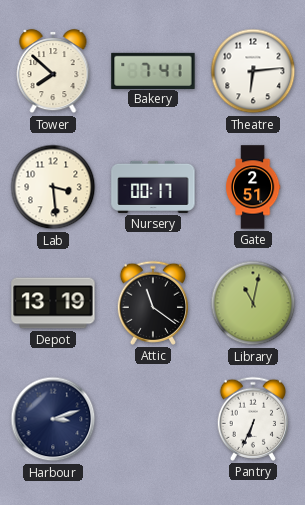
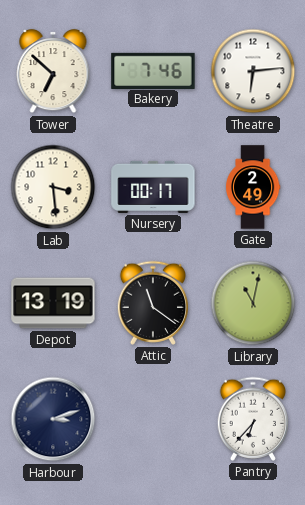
Tower: 7:52 -> 6:52
Bakery: 7:41 -> 7:46
Gate: 2:51 -> 2:49
Pantry: 6:34 -> 6:37
